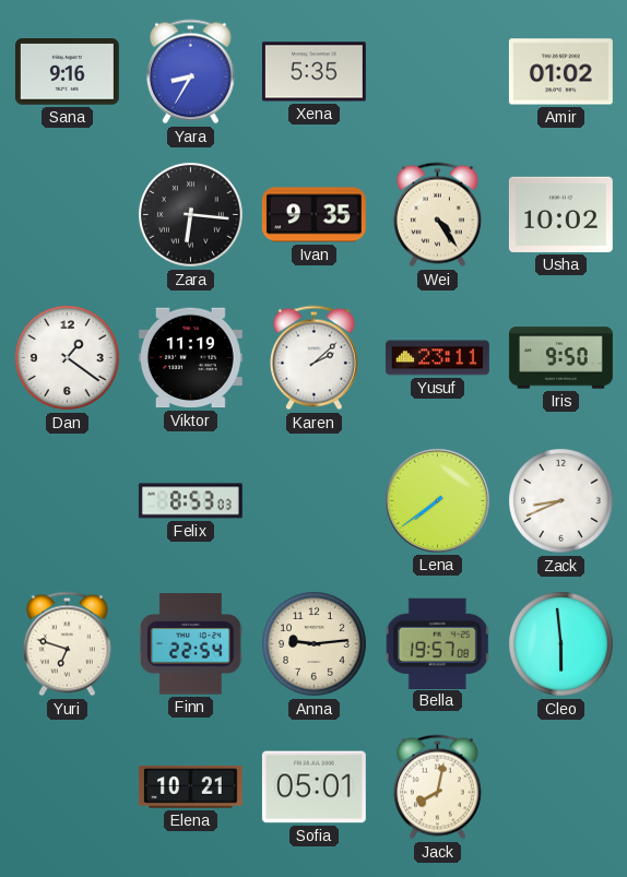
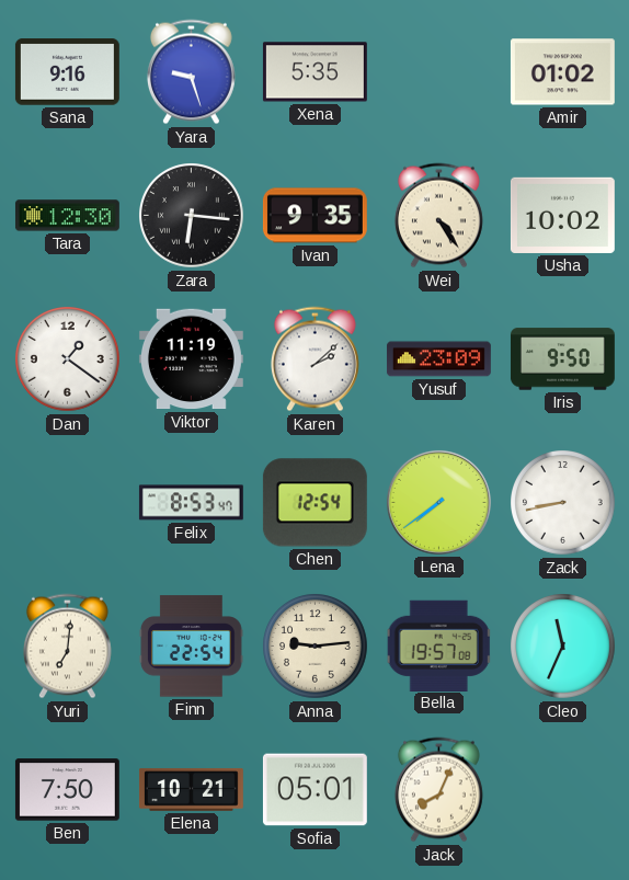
Yara: 8:35 -> 9:27
Tara: none -> 12:30
Yusuf: 23:11 -> 23:09
Felix: 8:53:03 -> 8:53:47
Chen: none -> 12:54
Zack: 8:41 -> 8:43
Yuri: 6:48 -> 7:01
Cleo: 5:59 -> 11:34
Ben: none -> 7:50
Jack: 8:02 -> 8:04
